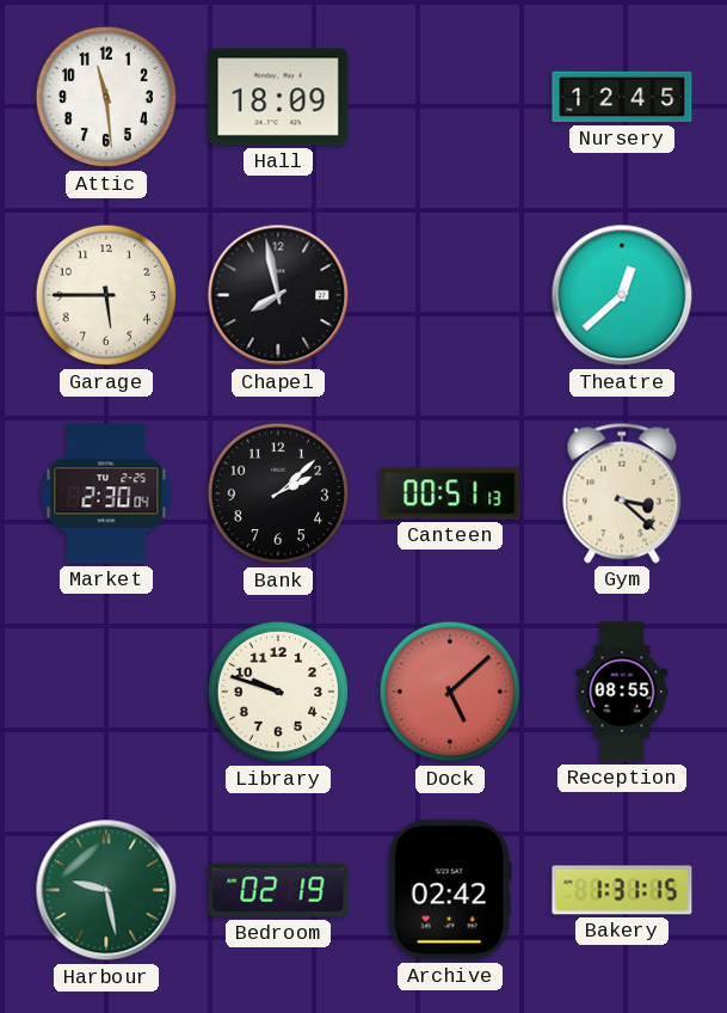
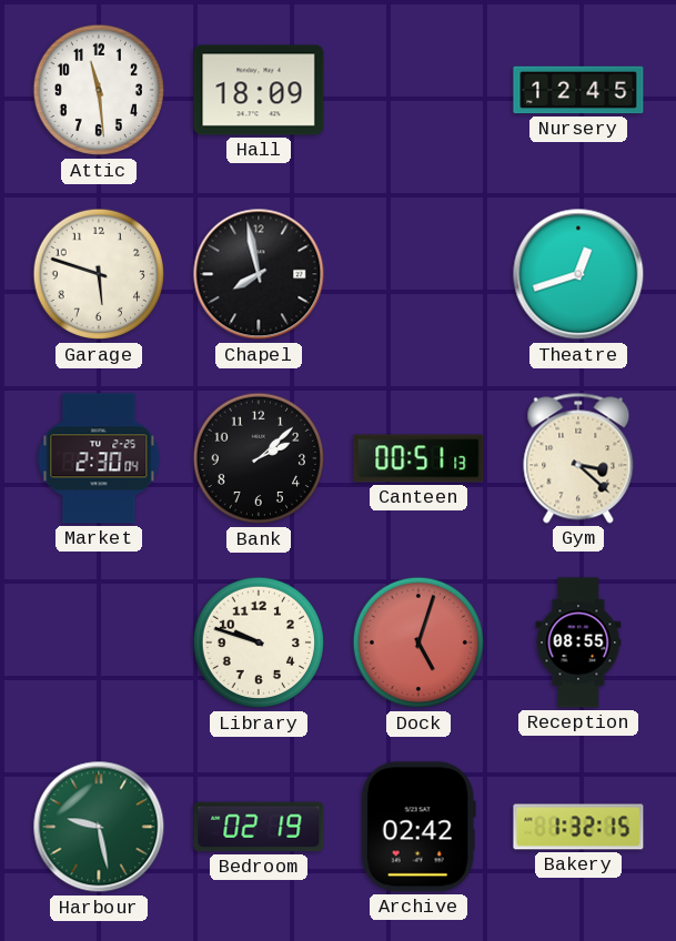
Garage: 5:45 -> 5:48
Theatre: 12:38 -> 12:42
Dock: 5:08 -> 5:03
Bakery: 1:31 -> 1:32
